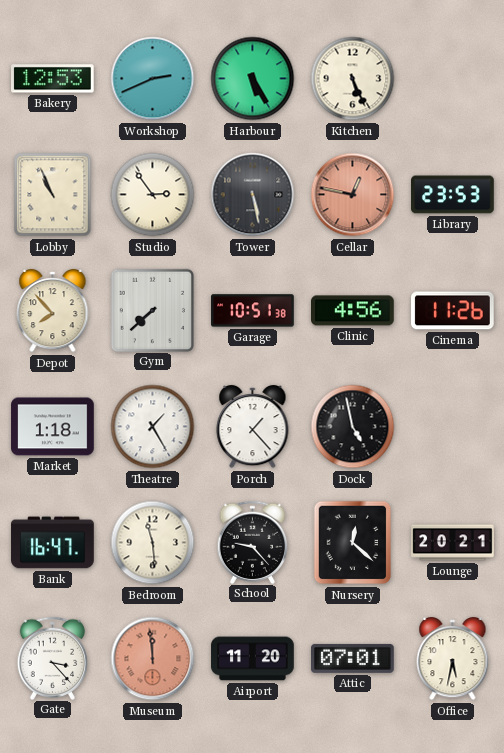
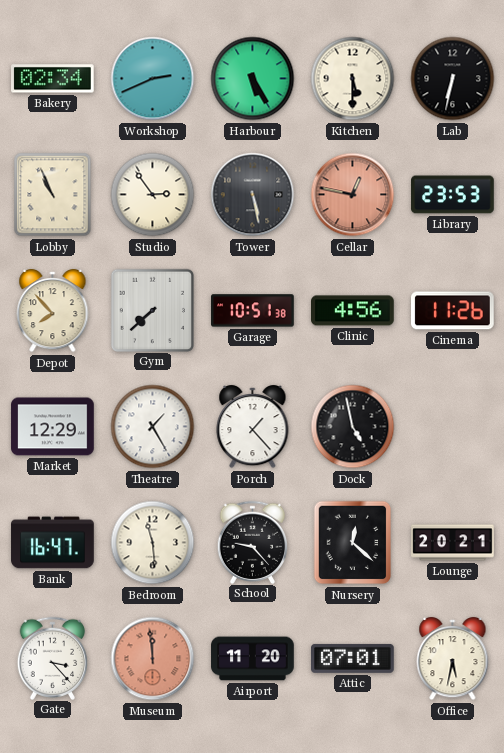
Bakery: 12:53 -> 02:34
Kitchen: 5:26 -> 5:30
Lab: none -> 6:32
Market: 1:18 -> 12:29
